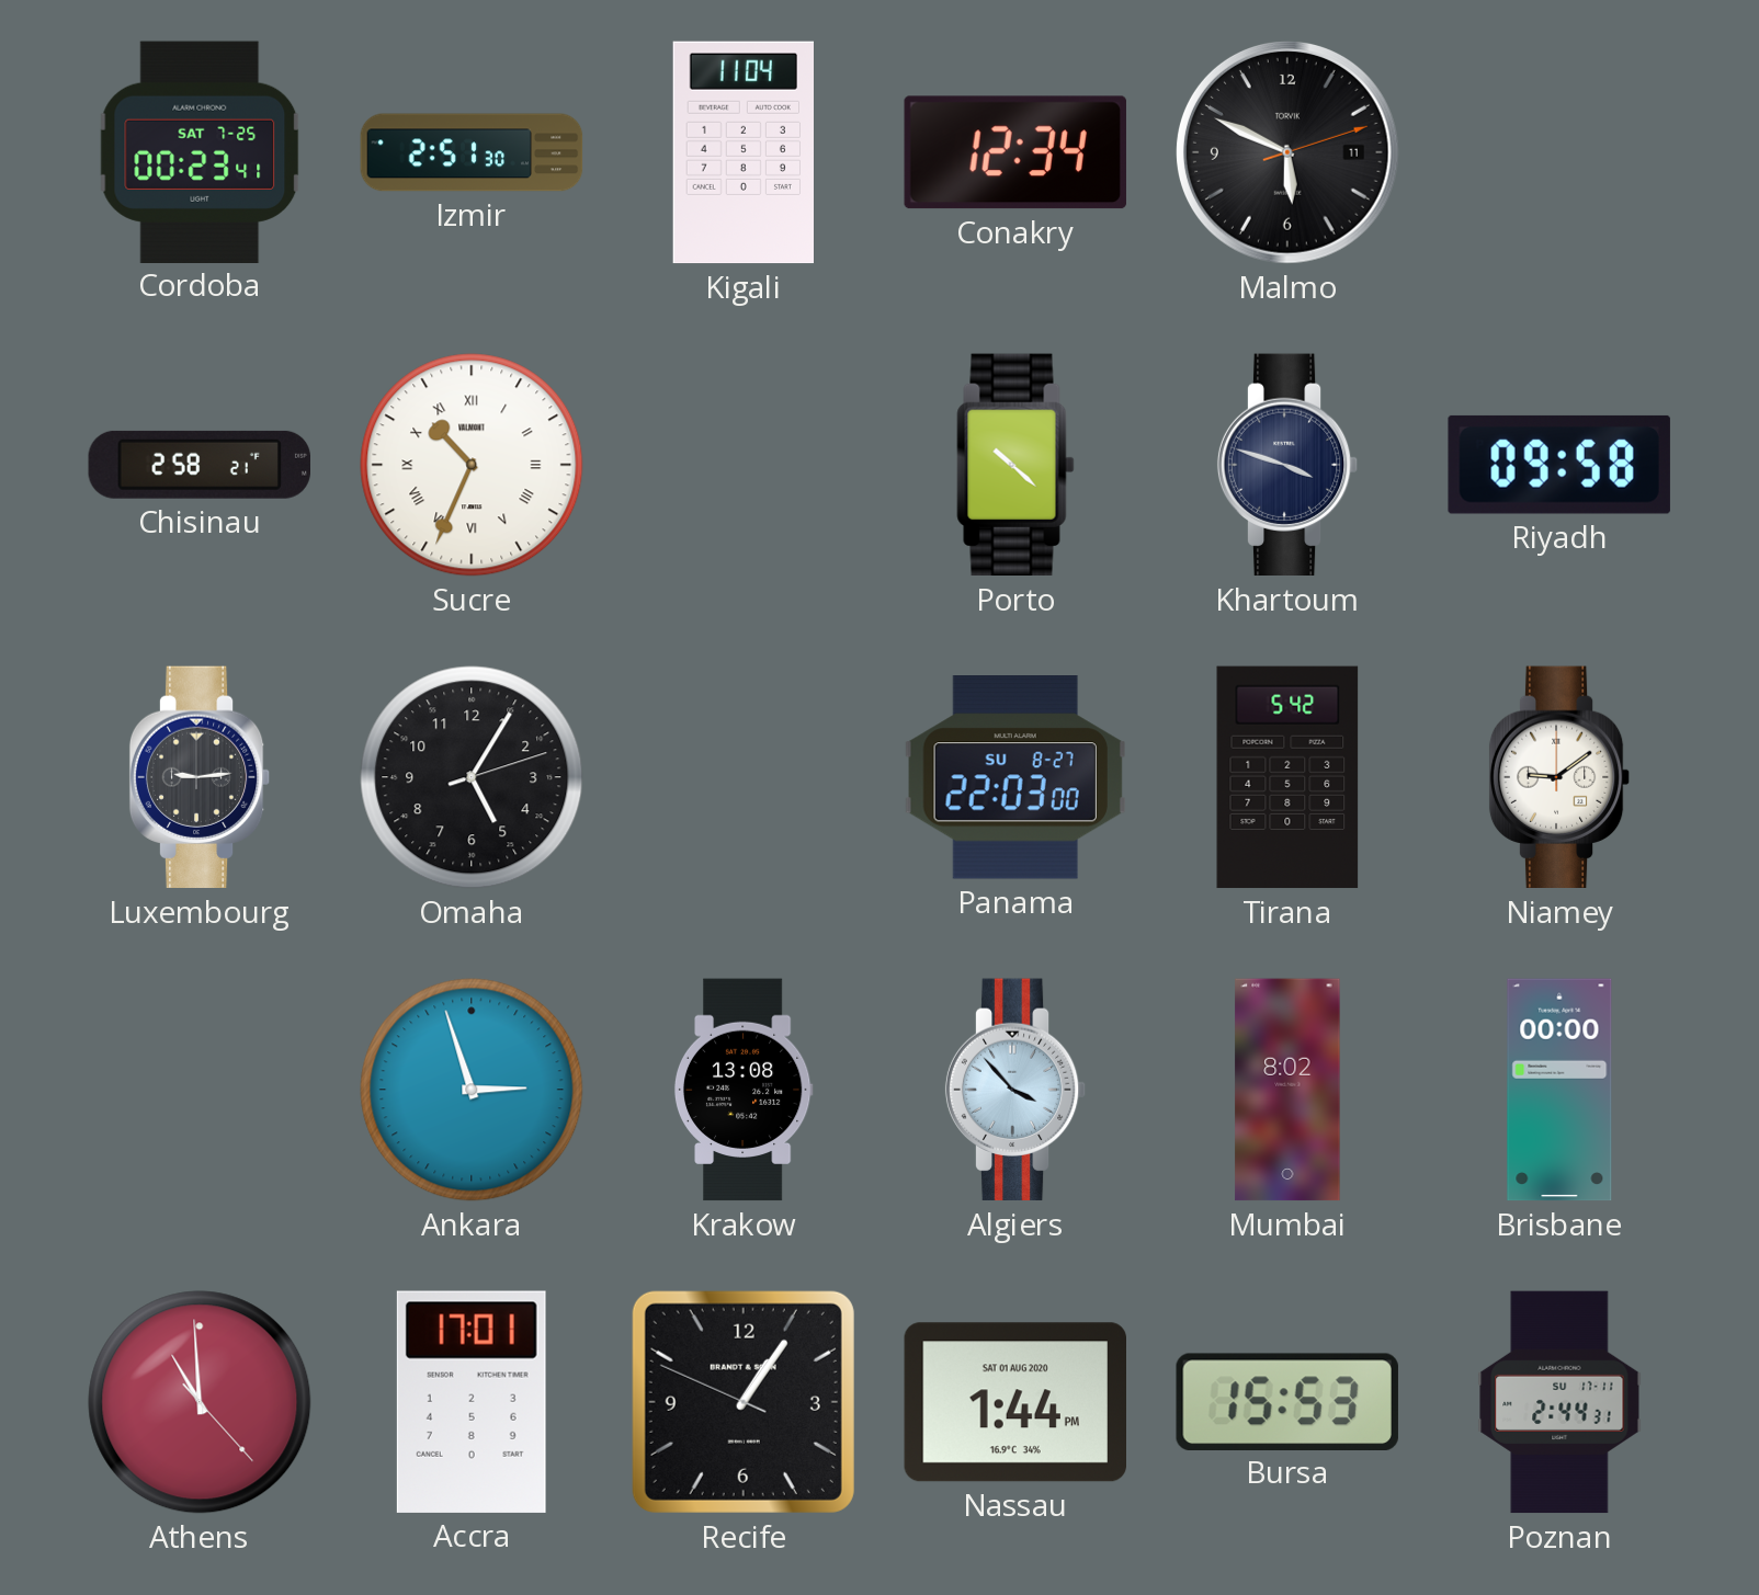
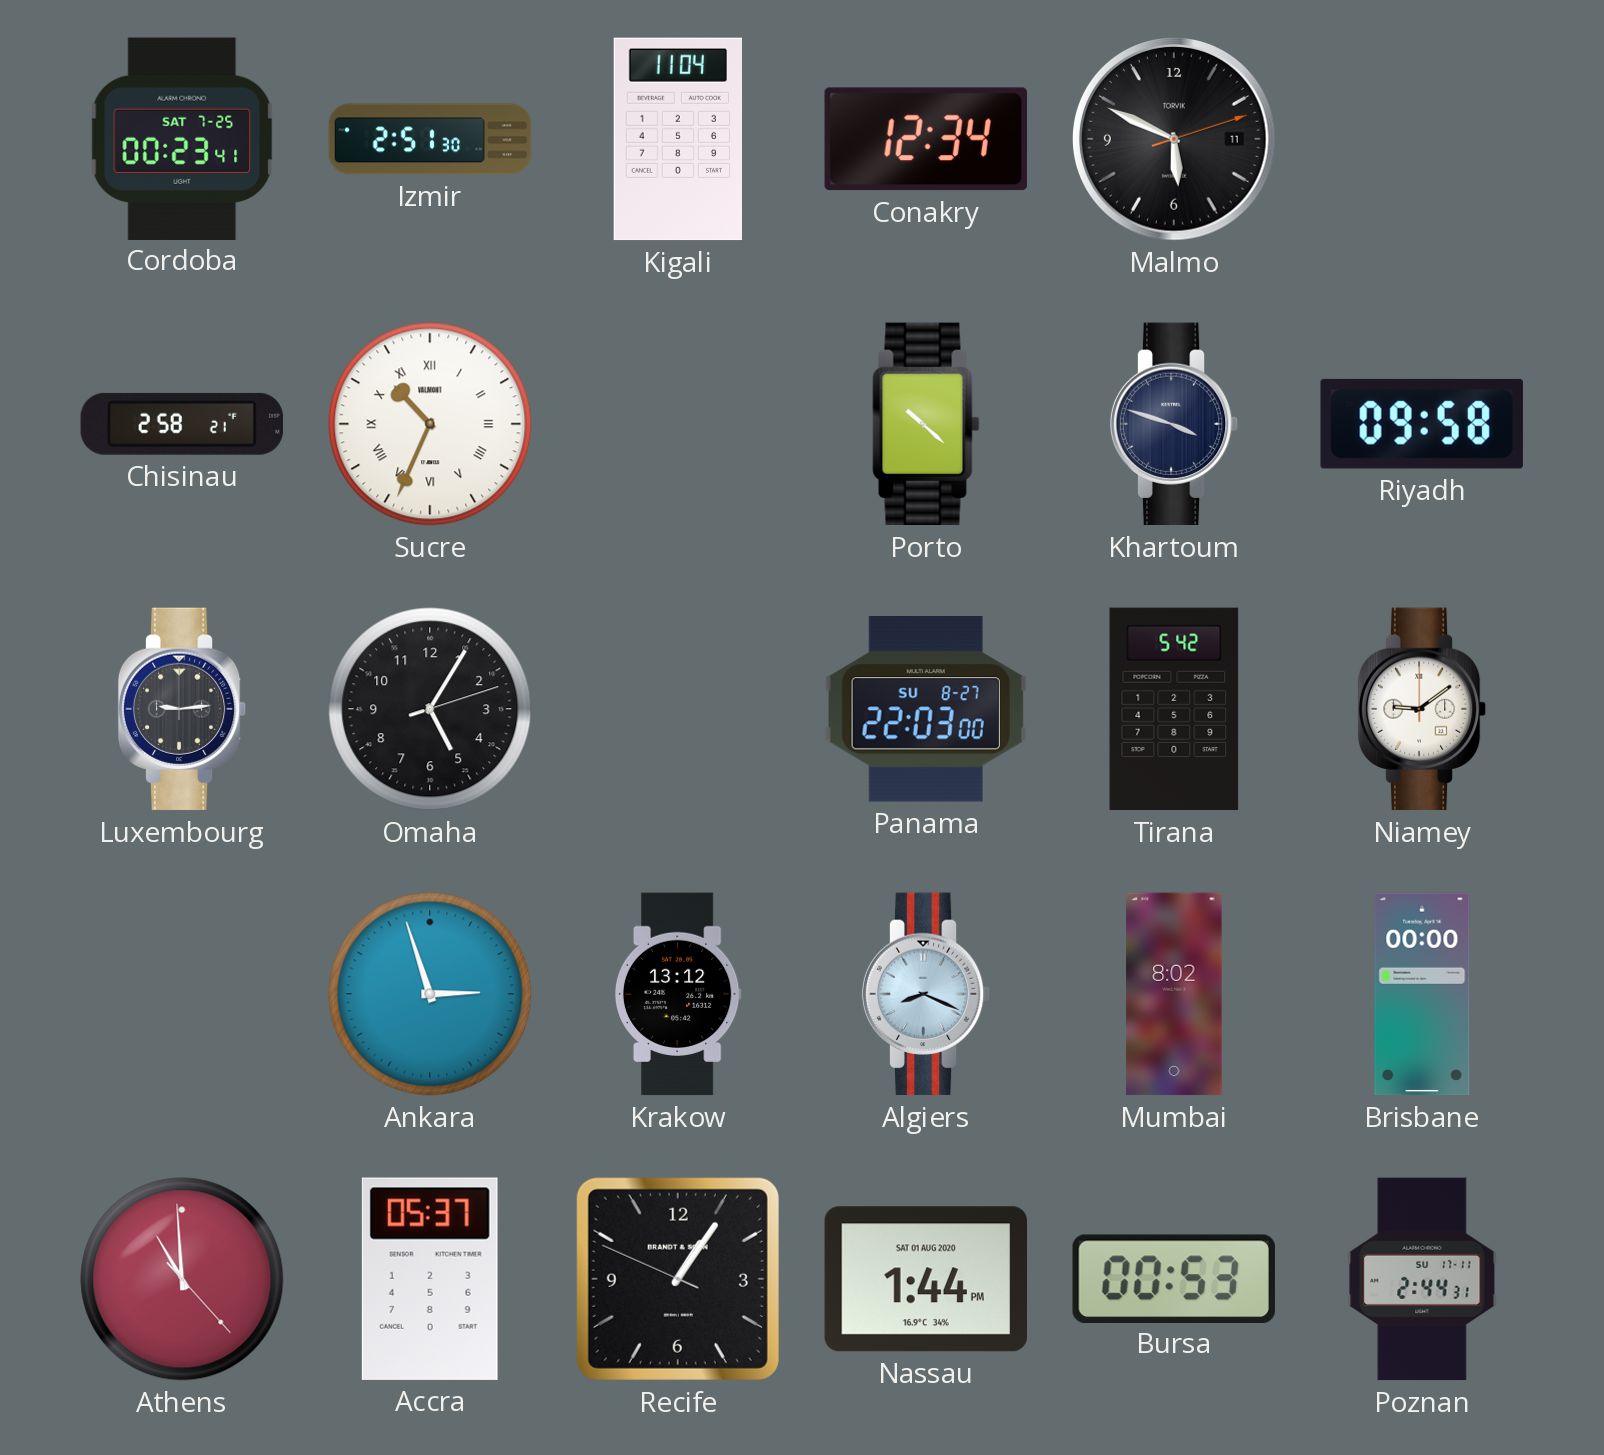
Krakow: 13:08 -> 13:12
Algiers: 3:53 -> 8:19
Accra: 17:01 -> 05:37
Bursa: 15:53 -> 00:53
